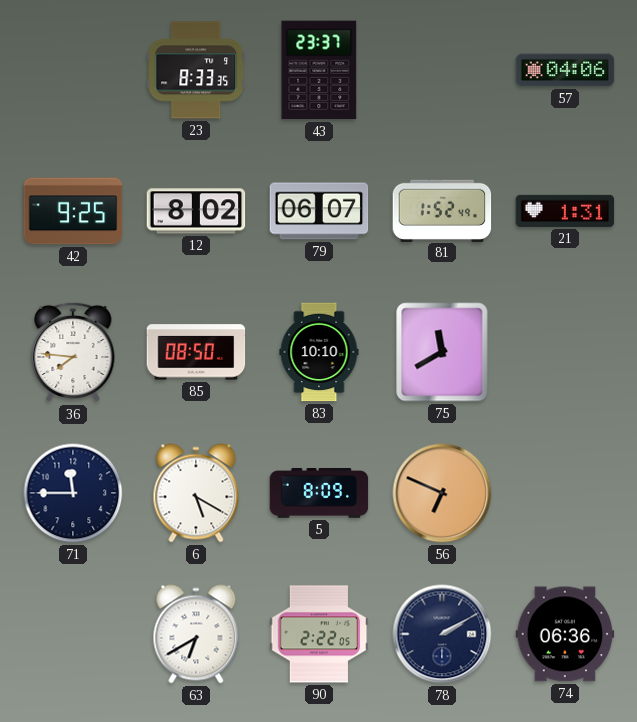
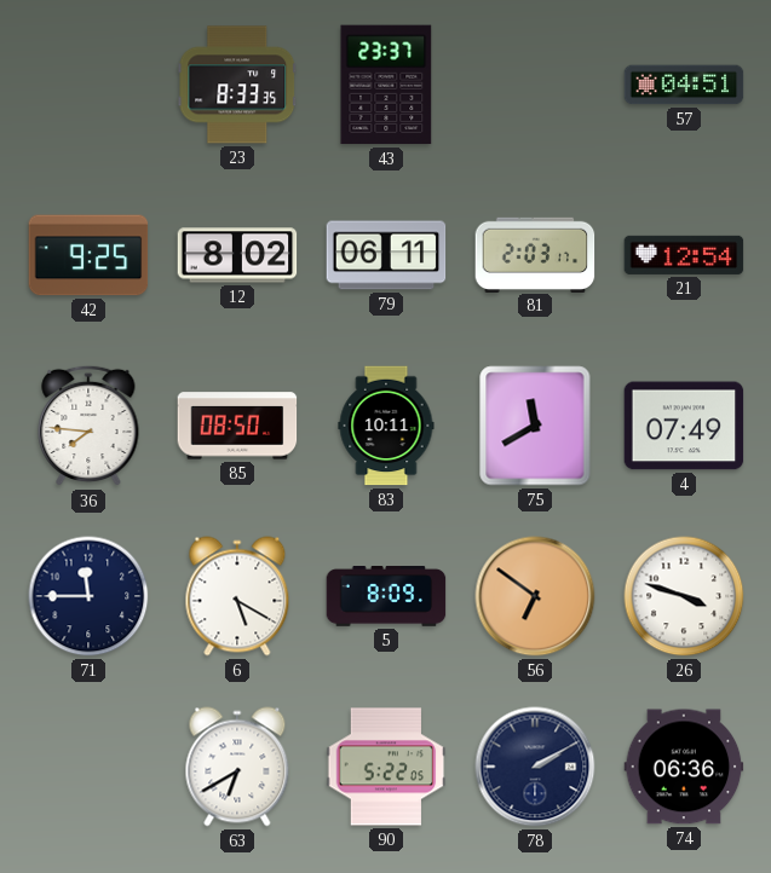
57: 04:06 -> 04:51
79: 06:07 -> 06:11
81: 1:52 -> 2:03
21: 1:31 -> 12:54
83: 10:10 -> 10:11
4: none -> 07:49
56: 6:49 -> 6:51
26: none -> 3:48
90: 2:22 -> 5:22
